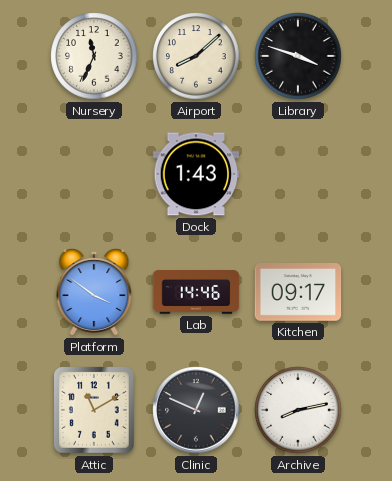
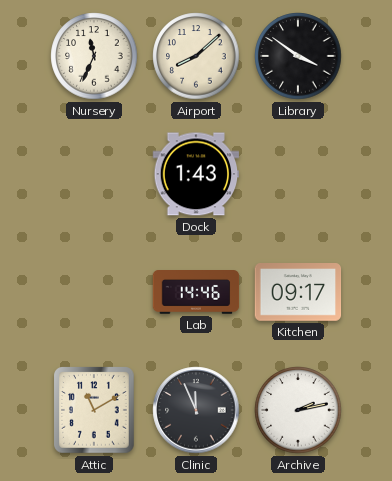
Library: 3:48 -> 3:51
Platform: 3:51 -> none
Clinic: 12:49 -> 11:56
Archive: 8:13 -> 2:13
